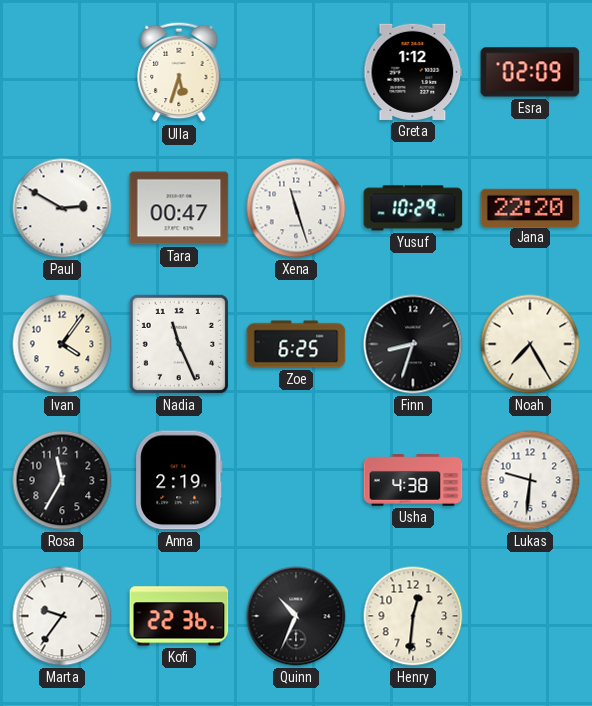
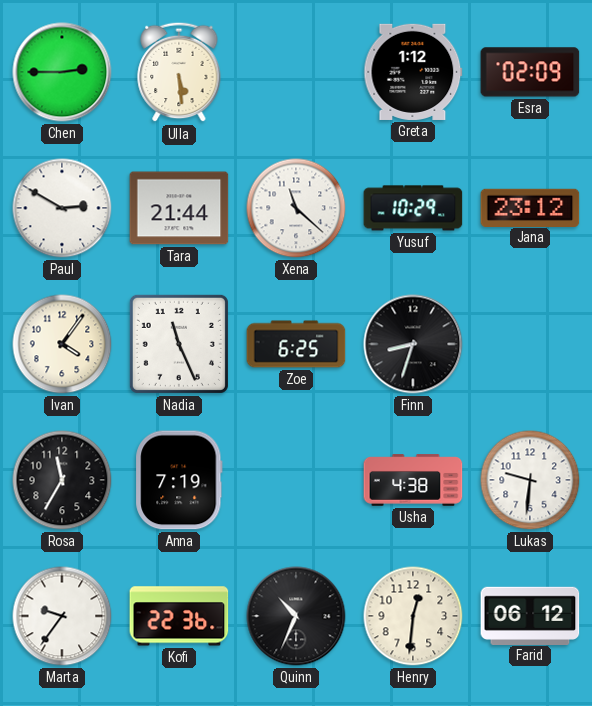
Chen: none -> 2:45
Ulla: 5:33 -> 5:29
Tara: 00:47 -> 21:44
Xena: 11:27 -> 11:22
Jana: 22:20 -> 23:12
Noah: 7:25 -> none
Anna: 2:19 -> 7:19
Farid: none -> 06:12
